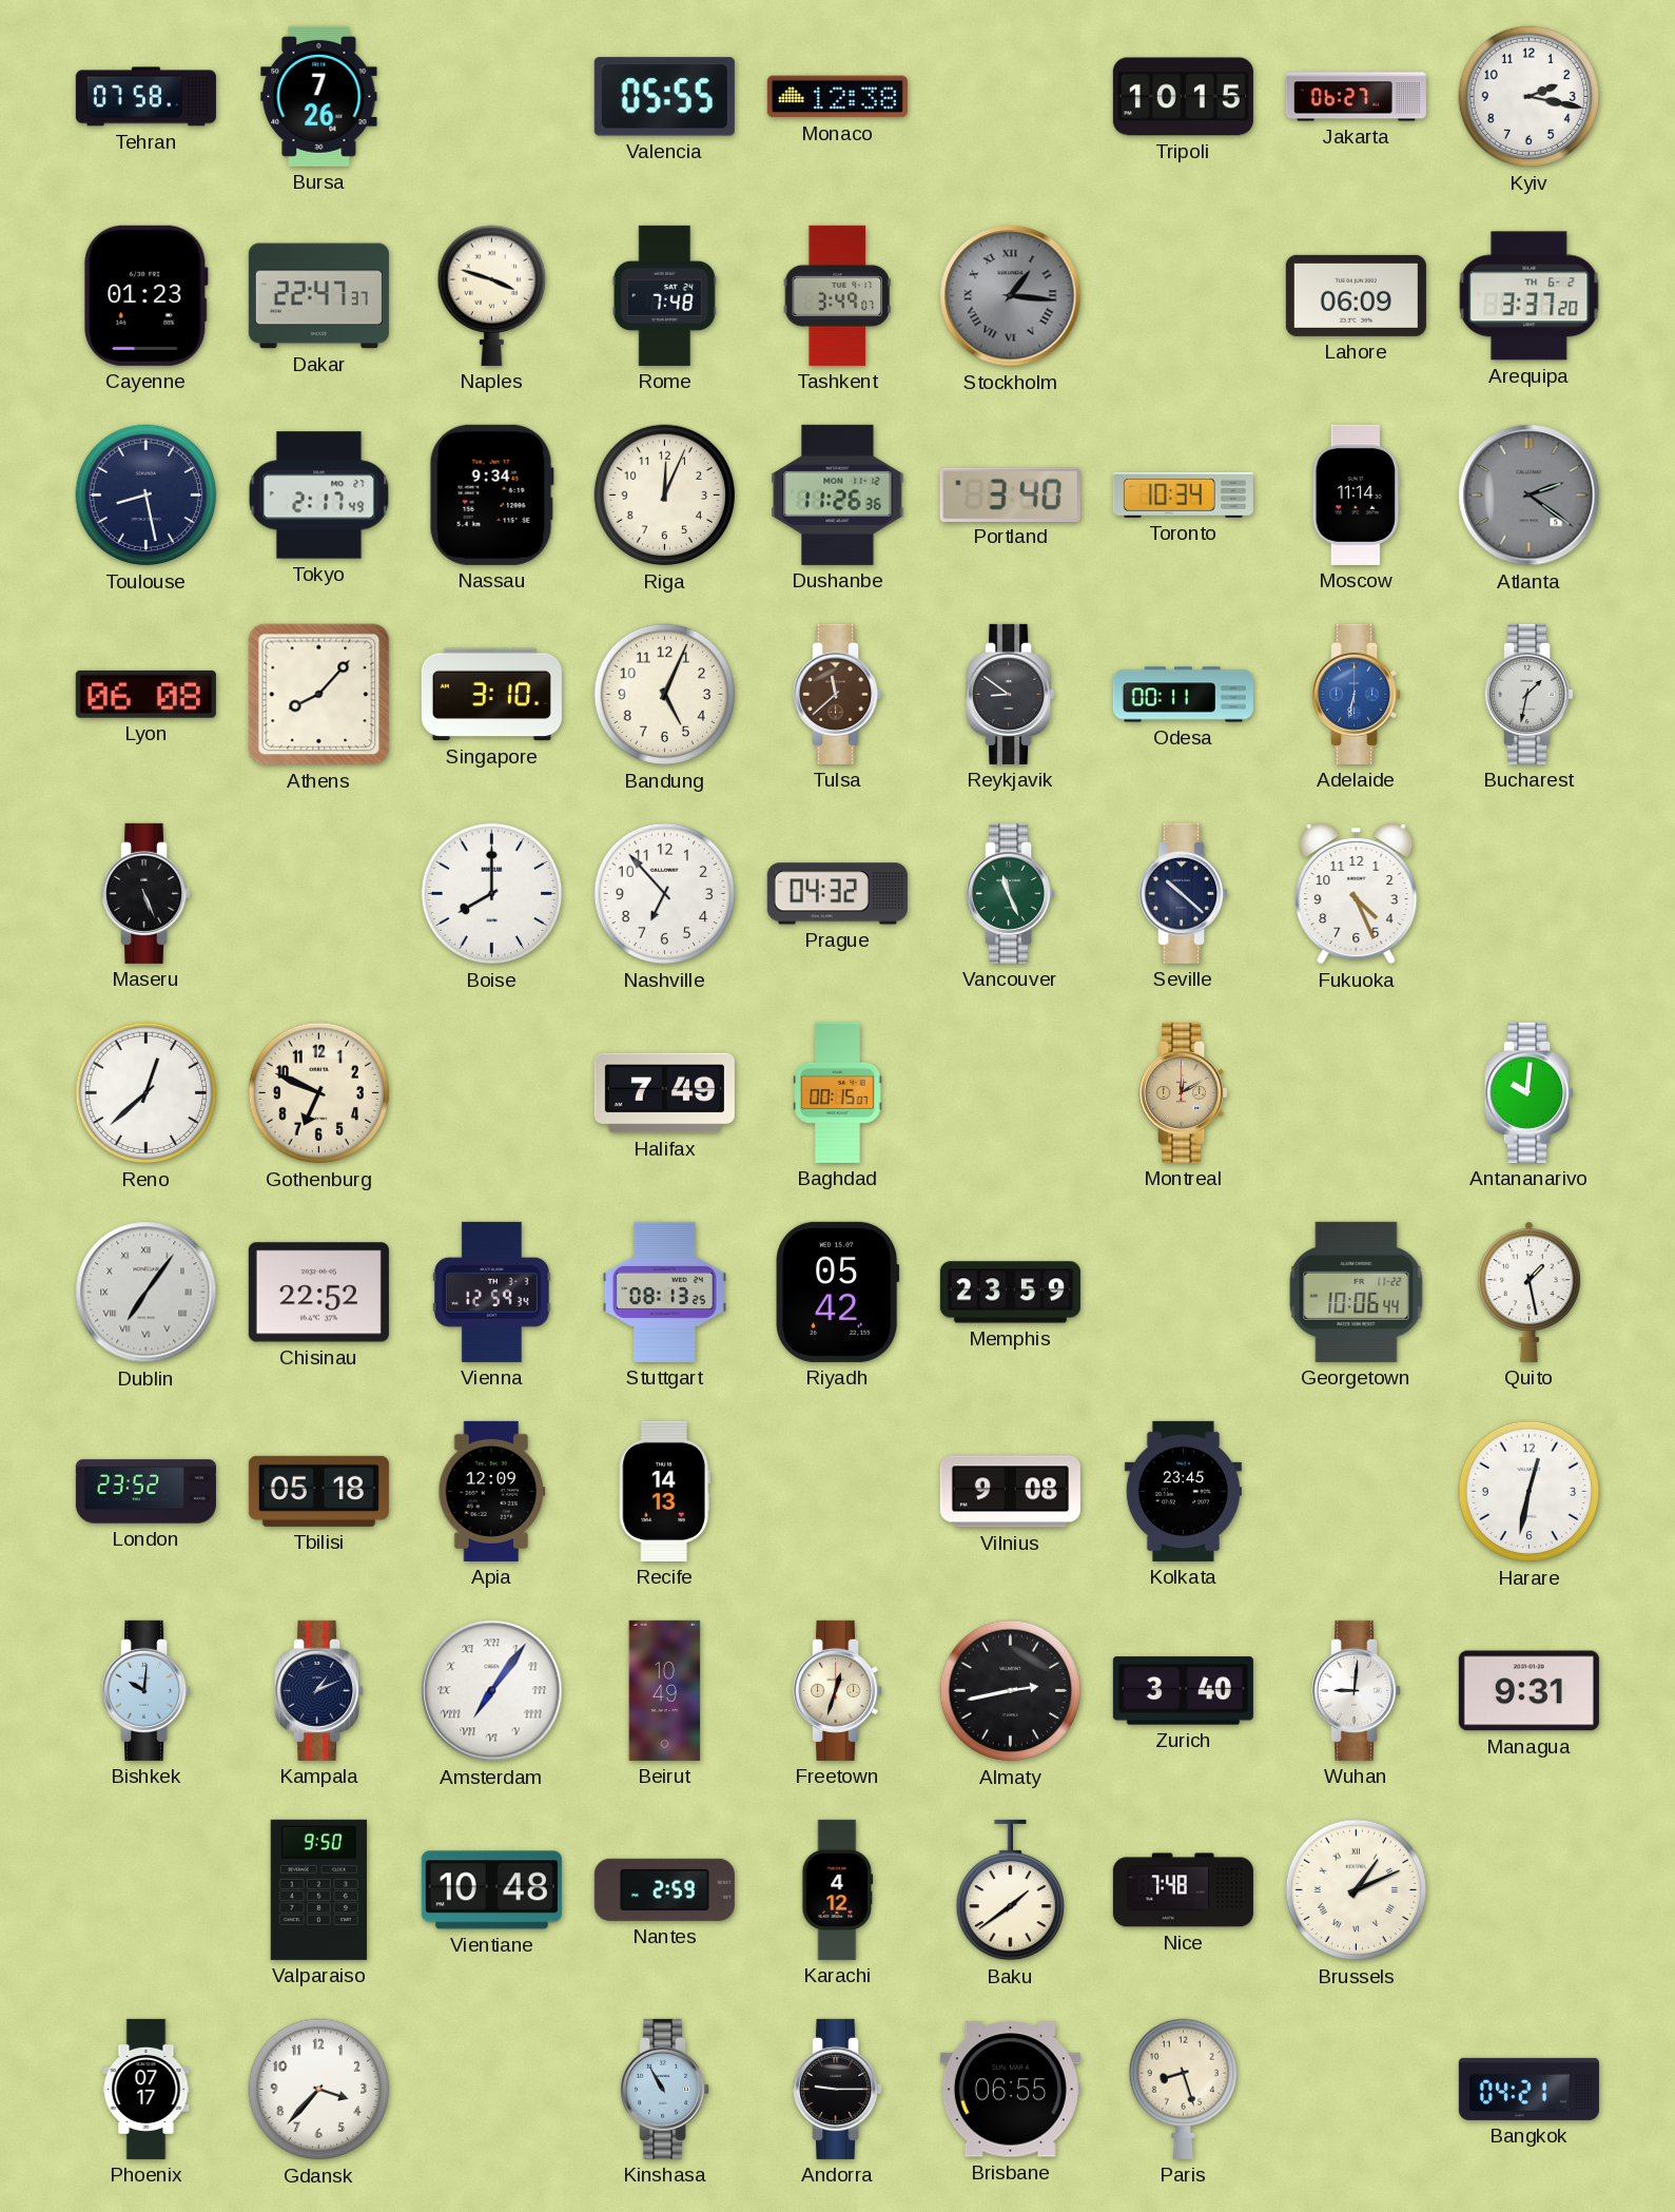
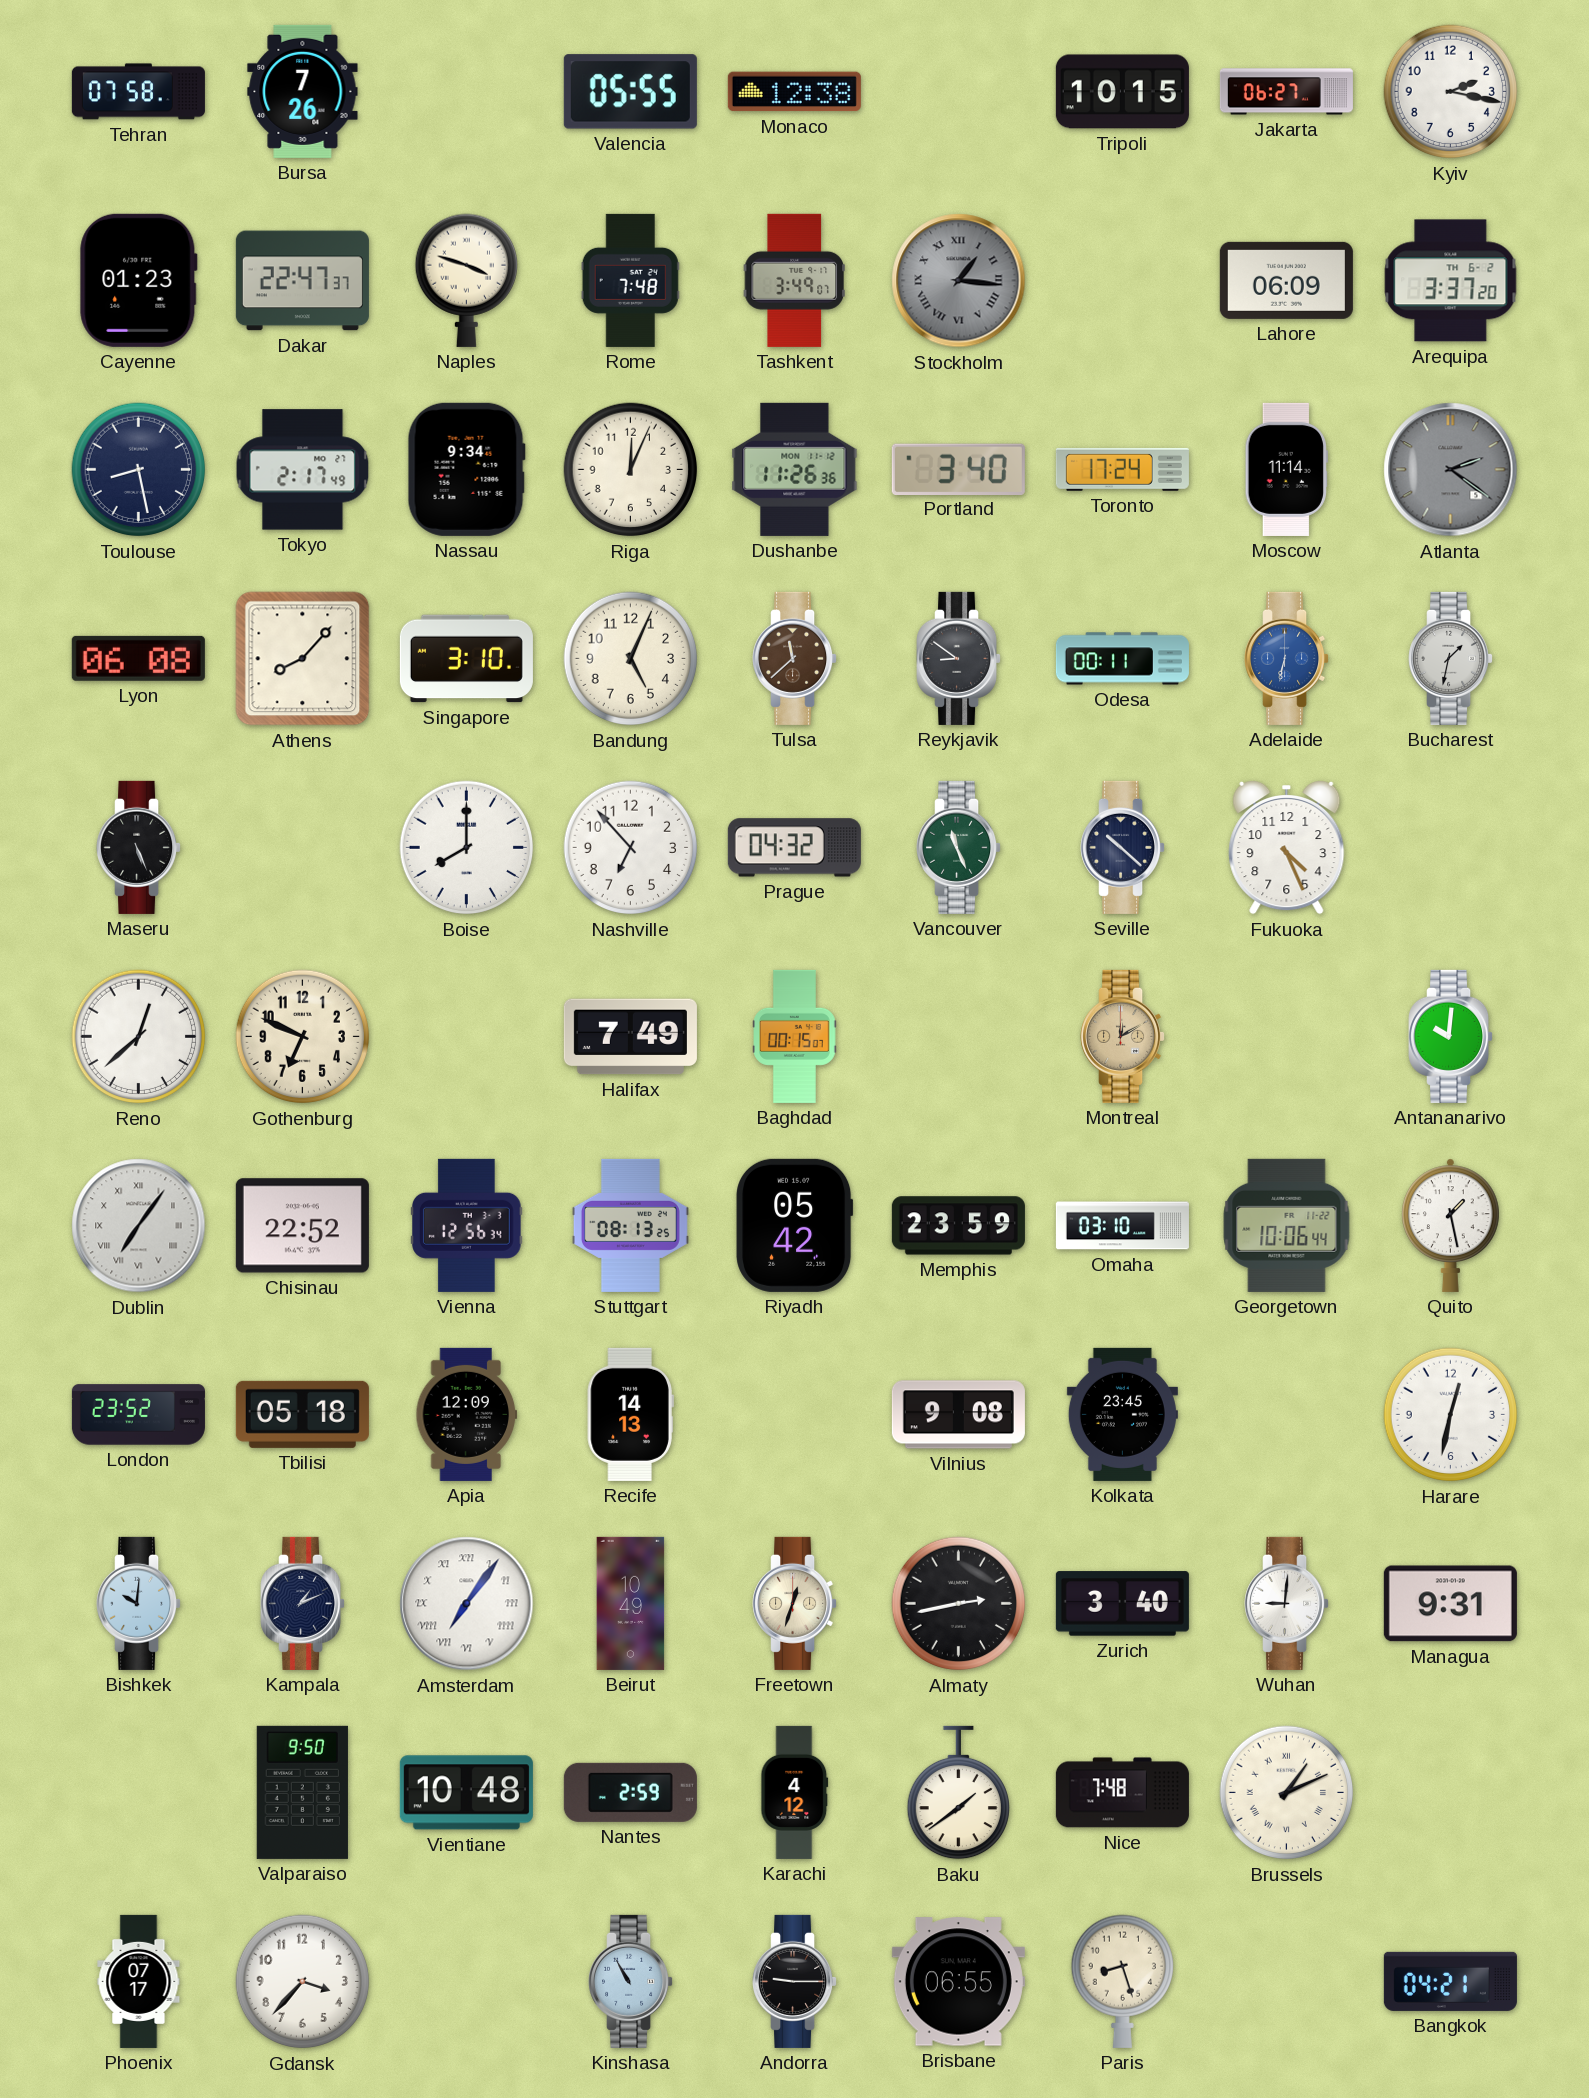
Toronto: 10:34 -> 17:24
Vienna: 12:59 -> 12:56
Omaha: none -> 03:10
